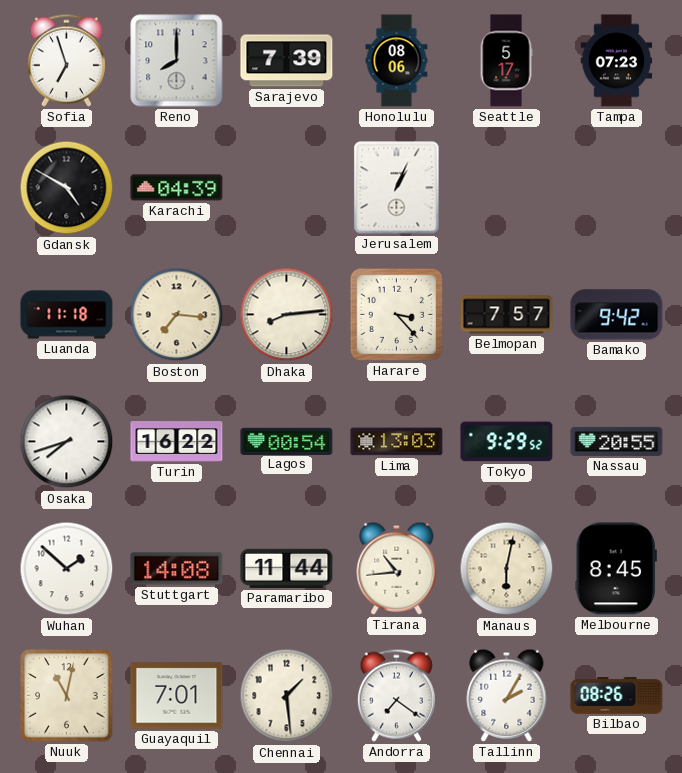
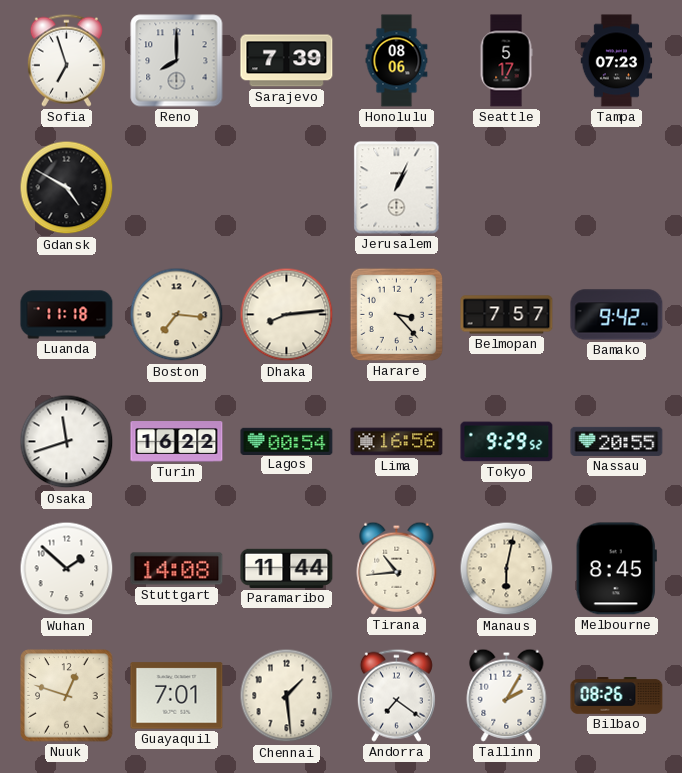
Karachi: 04:39 -> none
Osaka: 7:42 -> 11:42
Lima: 13:03 -> 16:56
Nuuk: 11:02 -> 12:48
